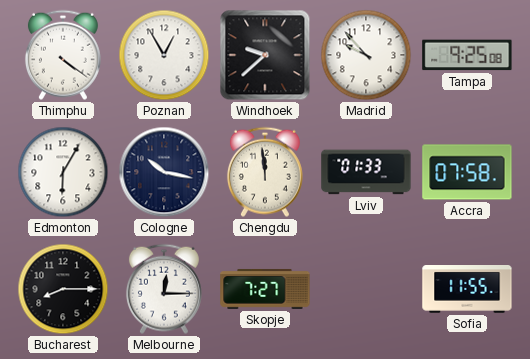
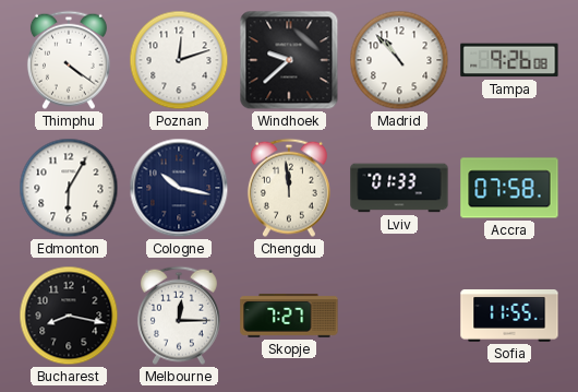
Poznan: 12:55 -> 12:12
Madrid: 9:53 -> 10:53
Tampa: 9:25 -> 9:26
Bucharest: 8:15 -> 8:17
